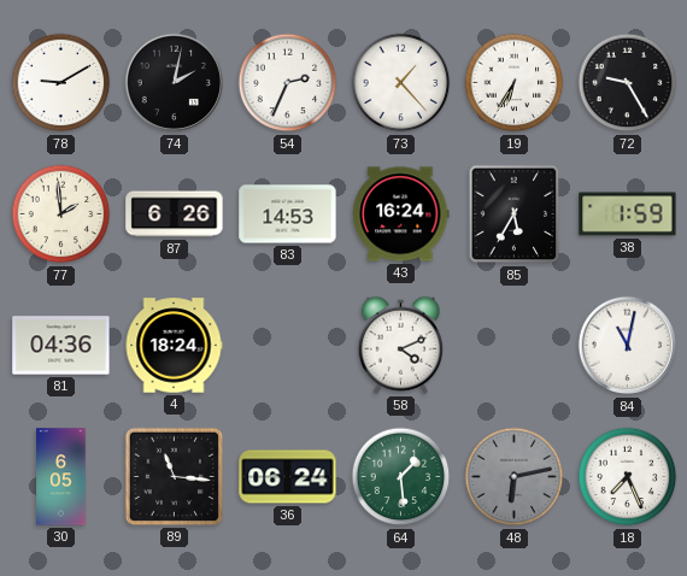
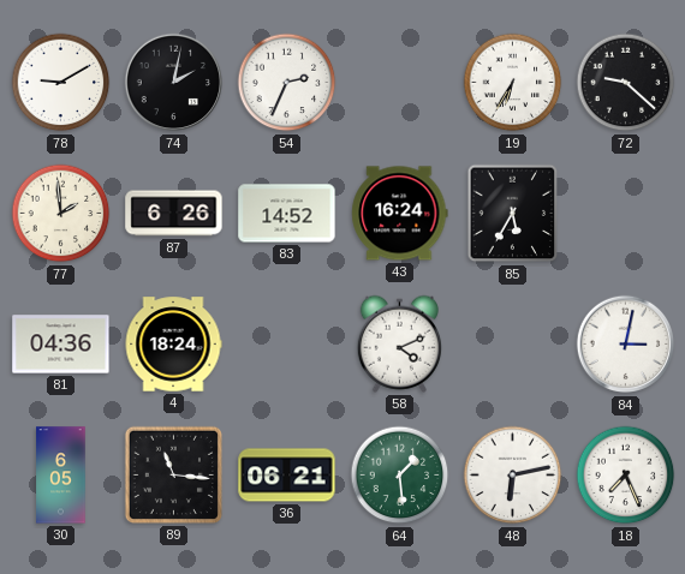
73: 1:23 -> none
72: 9:25 -> 9:22
83: 14:53 -> 14:52
38: 1:59 -> none
84: 11:02 -> 3:02
36: 06:24 -> 06:21
48 dial: grey -> white
